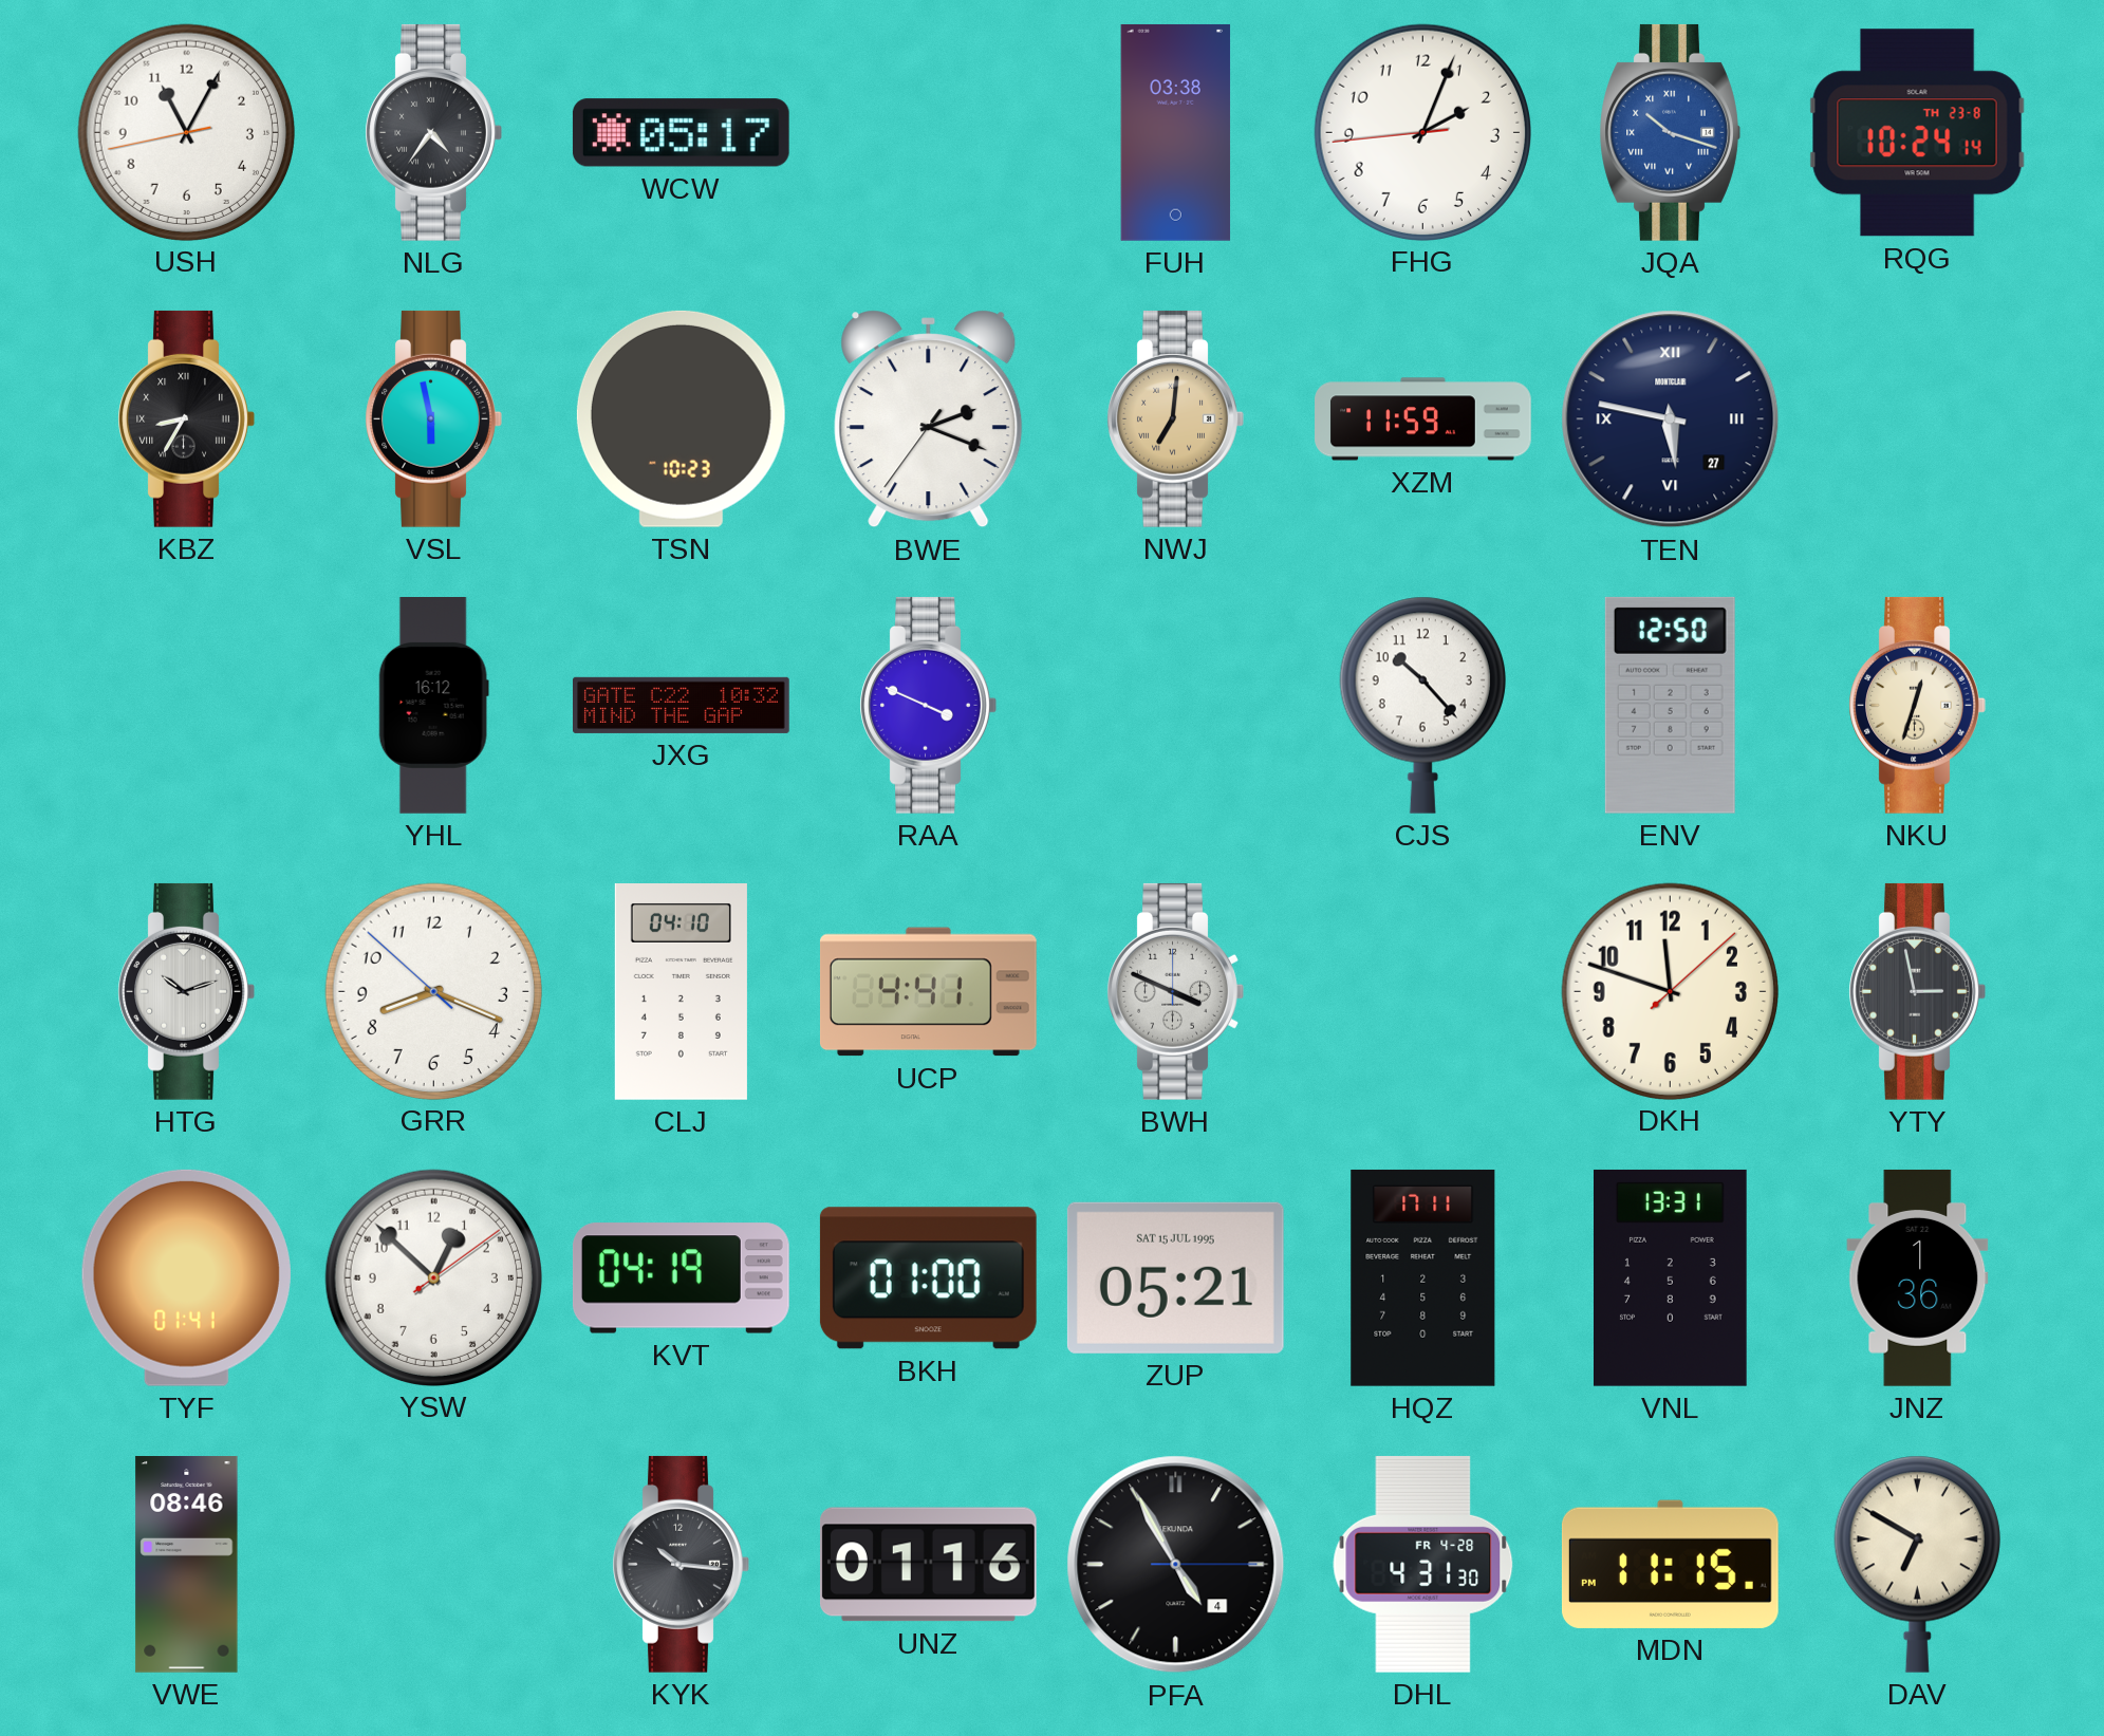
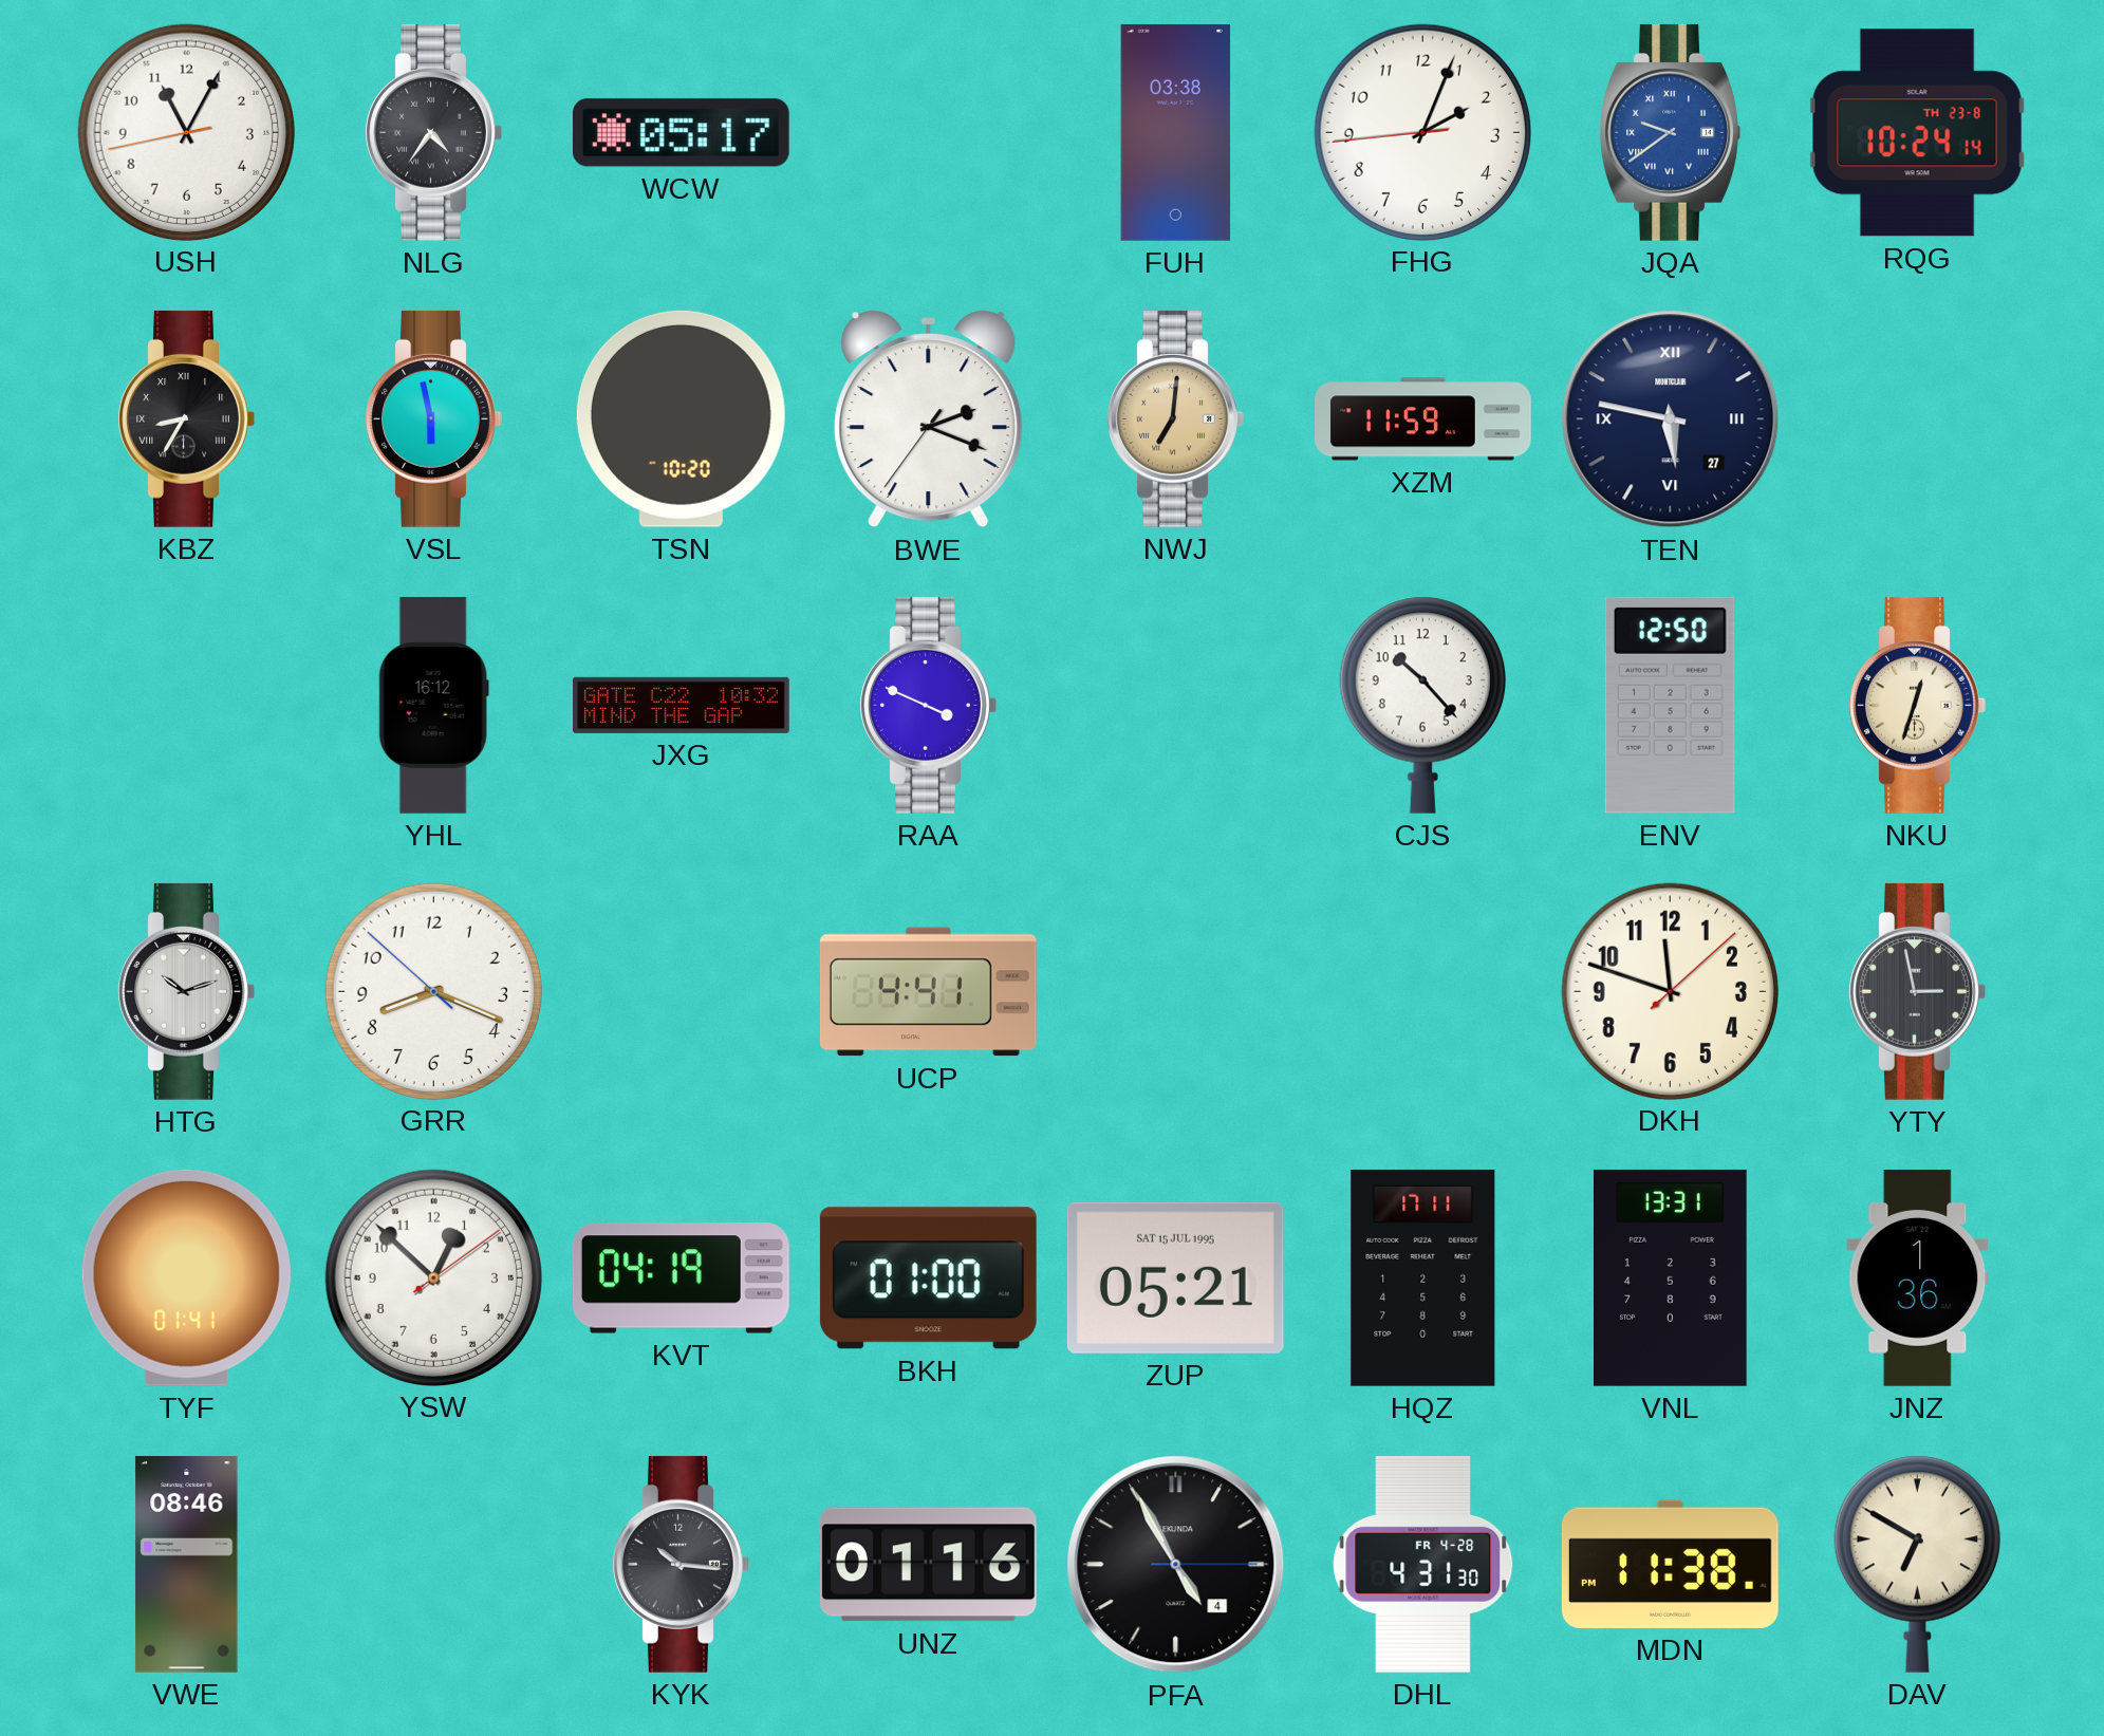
JQA: 10:18 -> 9:39
TSN: 10:23 -> 10:20
CLJ: 04:10 -> none
BWH: 3:49 -> none
MDN: 11:15 -> 11:38
